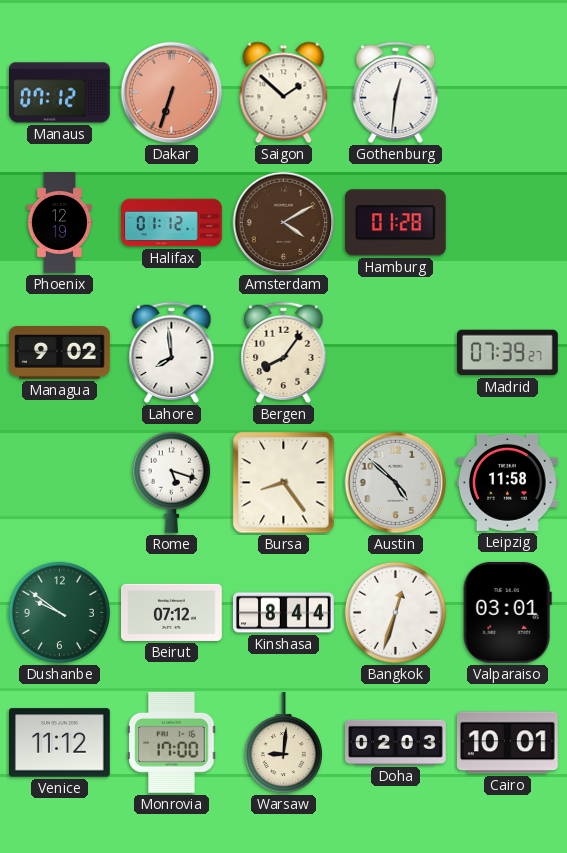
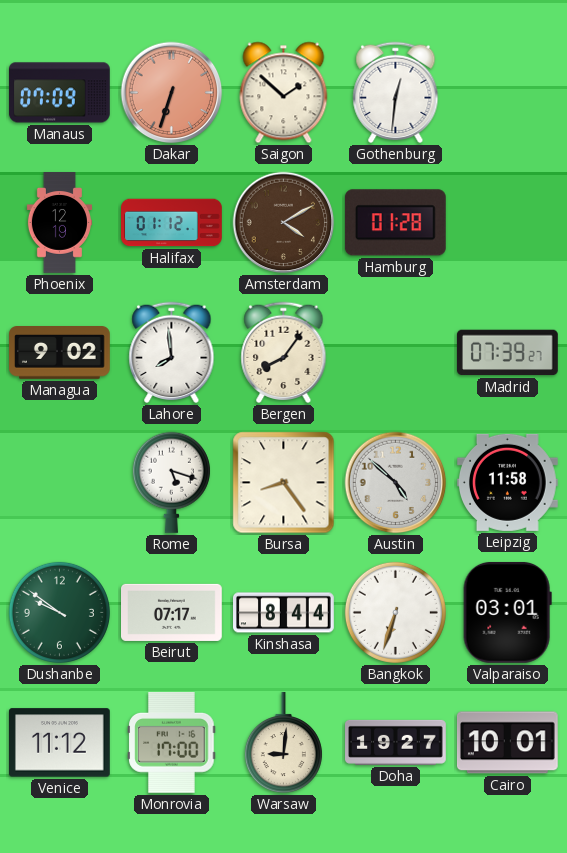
Manaus: 07:12 -> 07:09
Beirut: 07:12 -> 07:17
Bangkok: 12:33 -> 6:33
Doha: 02:03 -> 19:27
